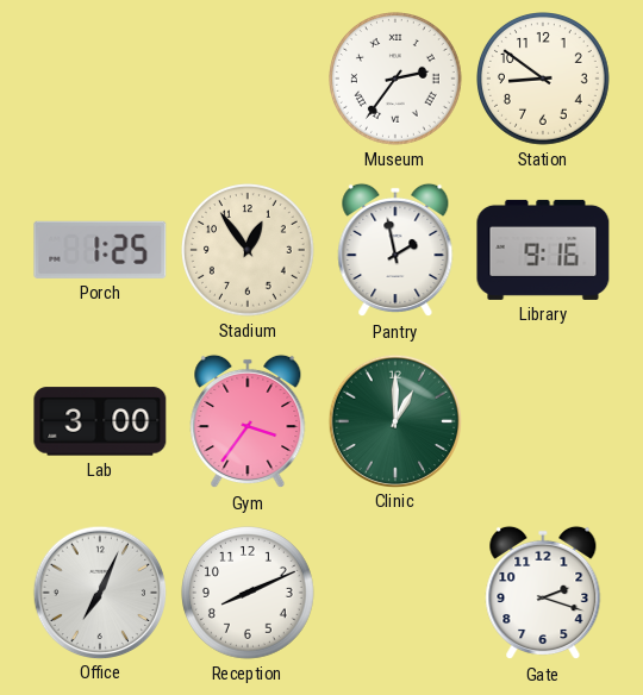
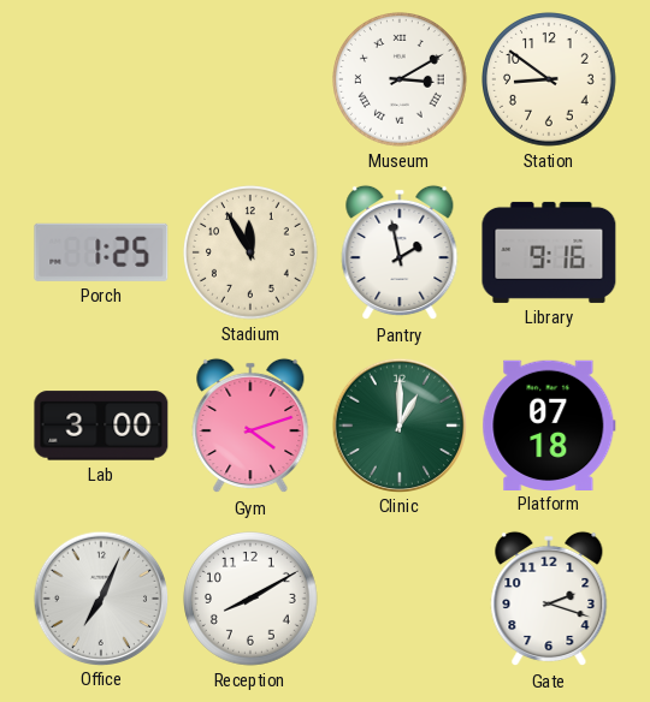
Museum: 2:36 -> 3:10
Stadium: 12:54 -> 11:55
Gym: 3:36 -> 4:12
Platform: none -> 07:18
Reception: 8:11 -> 8:10
